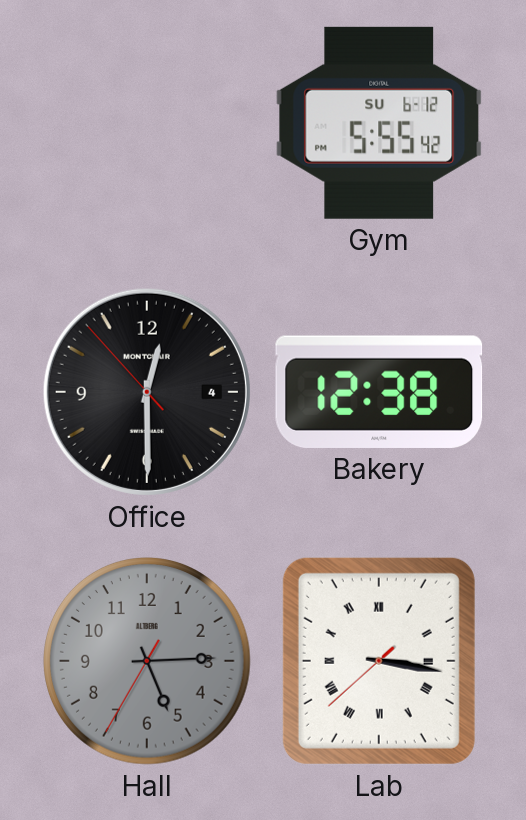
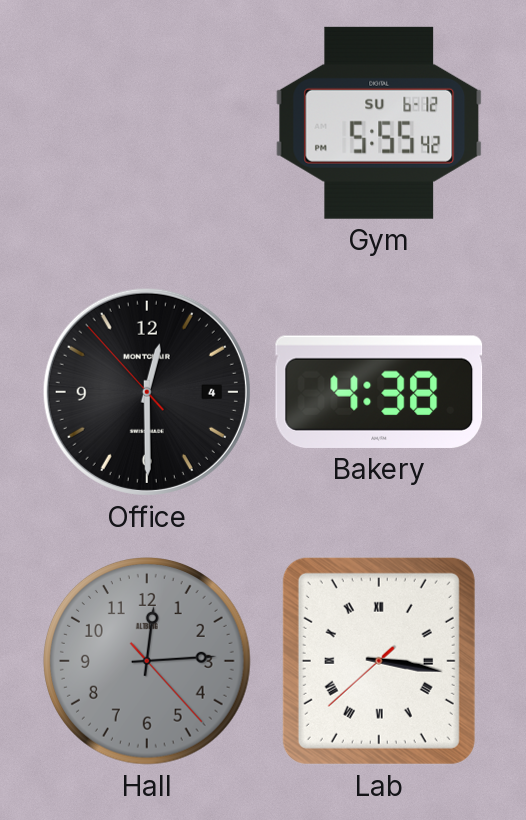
Bakery: 12:38 -> 4:38
Hall: 5:14 -> 12:14
